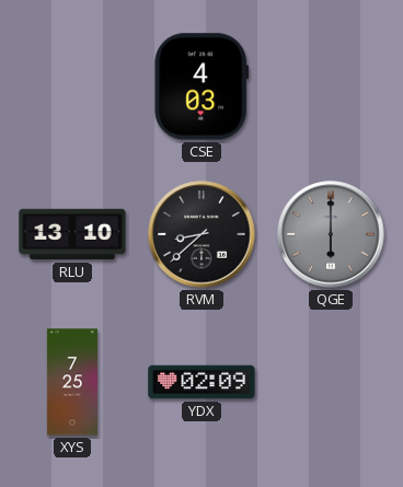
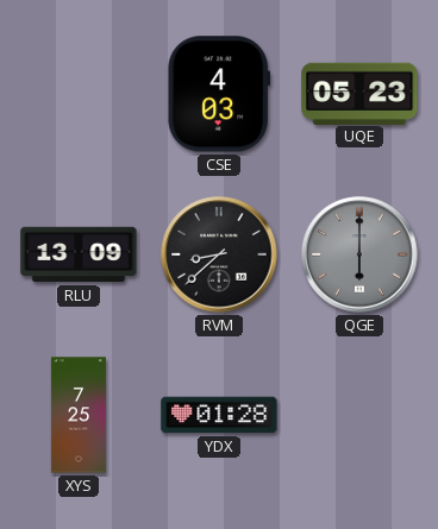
UQE: none -> 05:23
RLU: 13:10 -> 13:09
YDX: 02:09 -> 01:28
